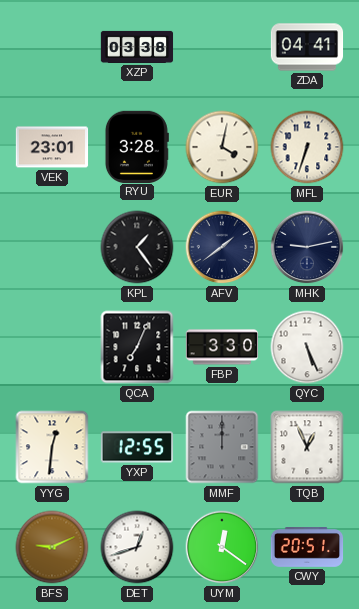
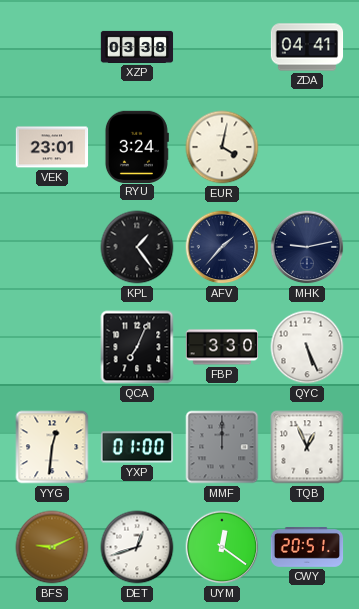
RYU: 3:28 -> 3:24
MFL: 6:33 -> none
AFV: 1:39 -> 1:37
YXP: 12:55 -> 01:00
